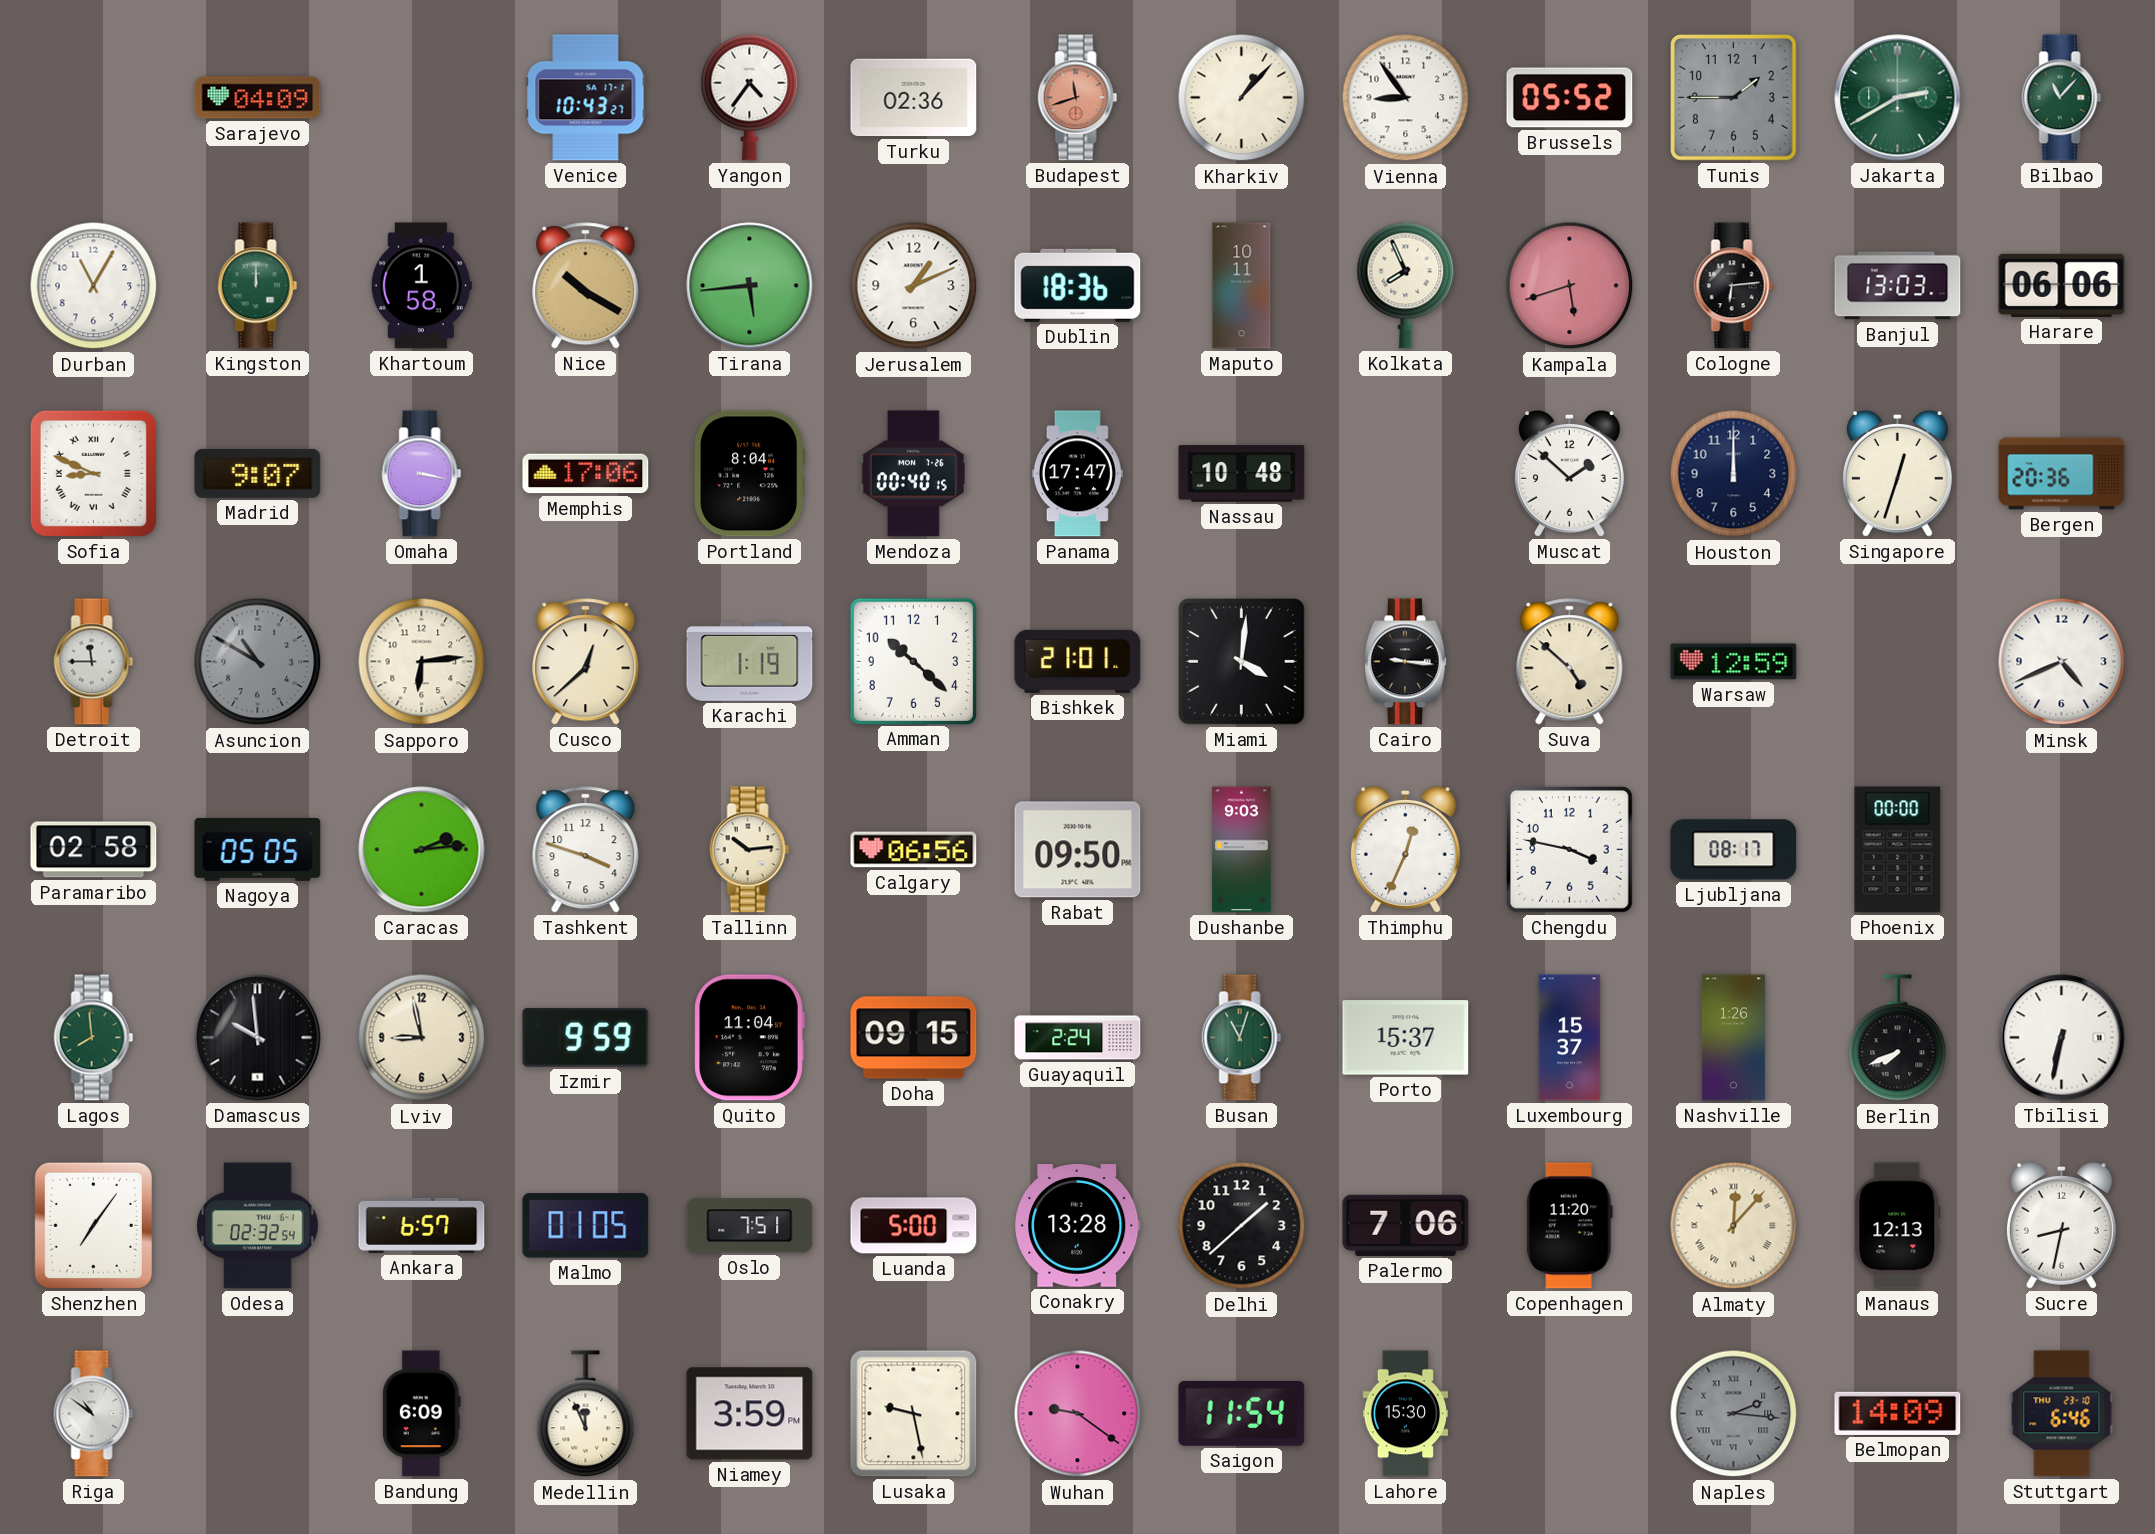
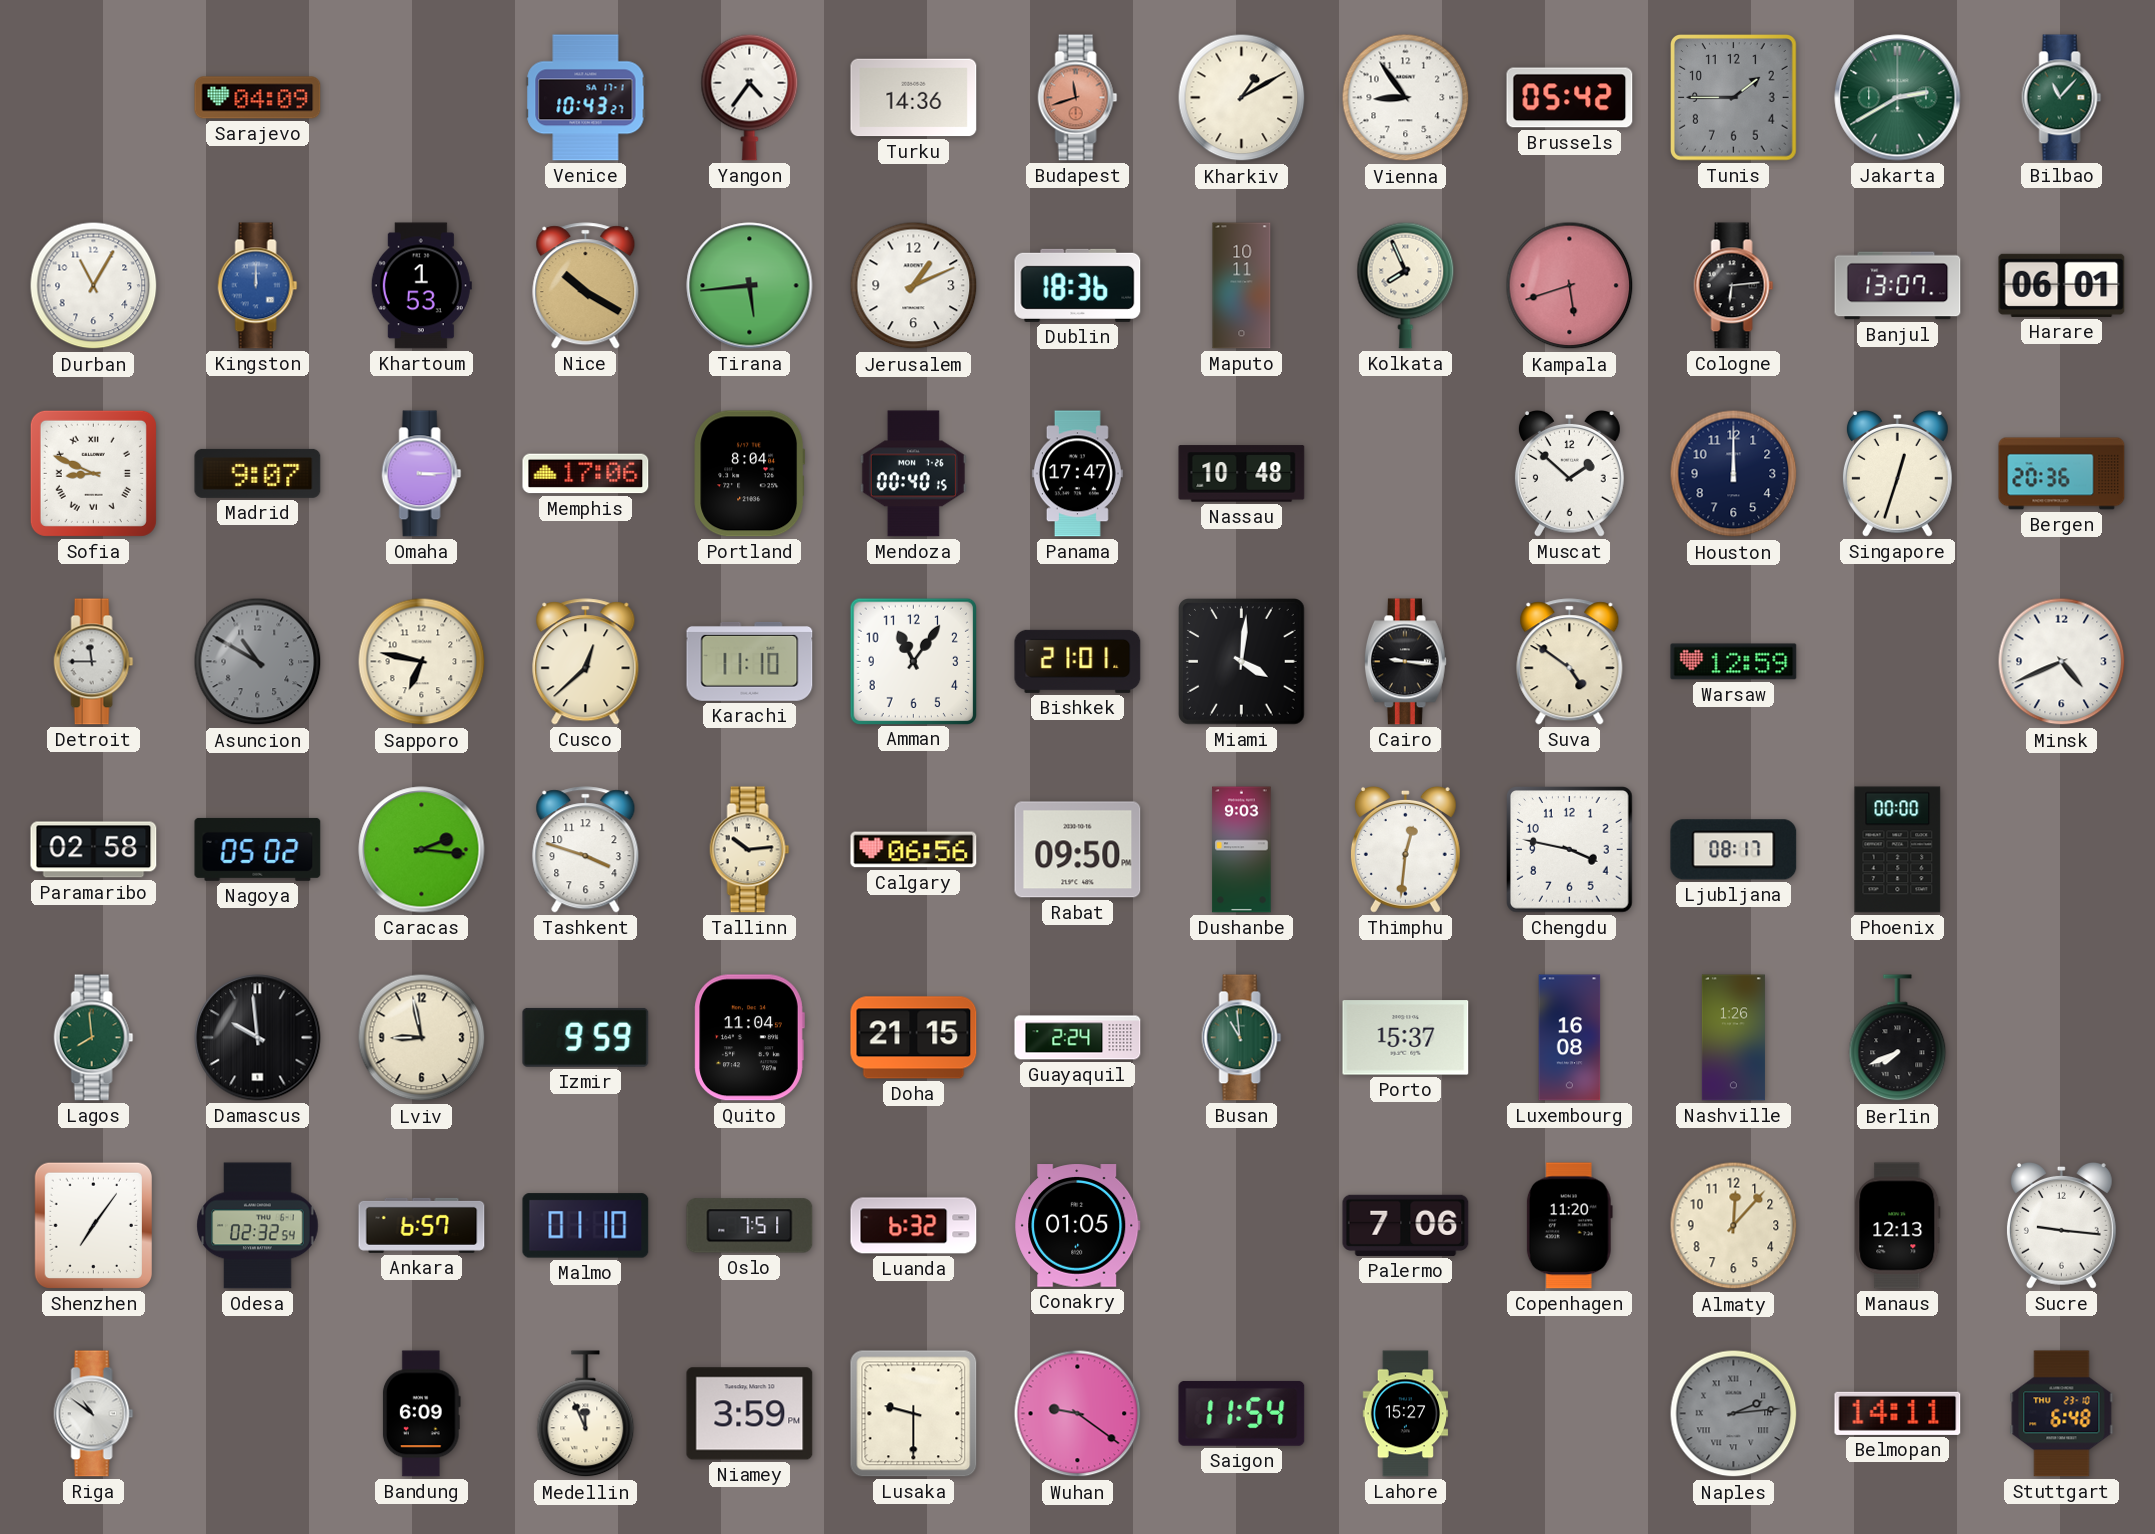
Turku: 02:36 -> 14:36
Kharkiv: 1:07 -> 1:10
Brussels: 05:52 -> 05:42
Kingston dial: green -> blue
Khartoum: 1:58 -> 1:53
Banjul: 13:03 -> 13:07
Harare: 06:06 -> 06:01
Omaha: 3:17 -> 3:15
Sapporo: 6:14 -> 6:47
Karachi: 1:19 -> 11:10
Amman: 10:22 -> 11:06
Suva: 4:52 -> 4:51
Nagoya: 05:05 -> 05:02
Caracas: 2:14 -> 2:16
Thimphu: 12:34 -> 12:31
Doha: 09:15 -> 21:15
Busan: 11:03 -> 10:59
Luxembourg: 15:37 -> 16:08
Tbilisi: 6:32 -> none
Malmo: 01:05 -> 01:10
Luanda: 5:00 -> 6:32
Conakry: 13:28 -> 01:05
Delhi: 1:38 -> none
Almaty numerals: Roman -> Arabic
Sucre: 8:32 -> 9:16
Lusaka: 9:28 -> 9:30
Lahore: 15:30 -> 15:27
Naples: 2:16 -> 2:14
Belmopan: 14:09 -> 14:11
Stuttgart: 6:46 -> 6:48
